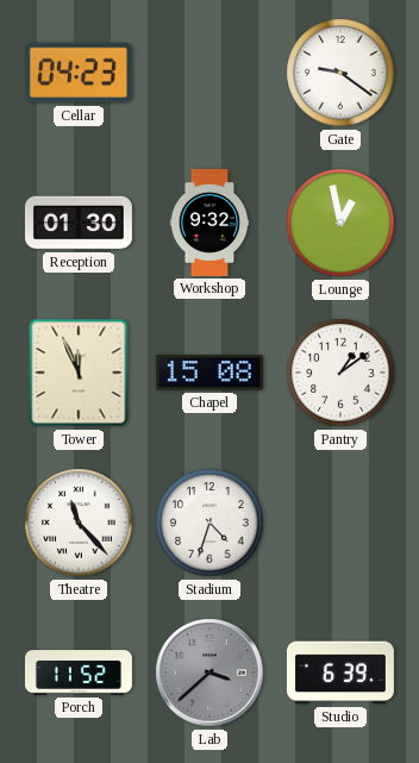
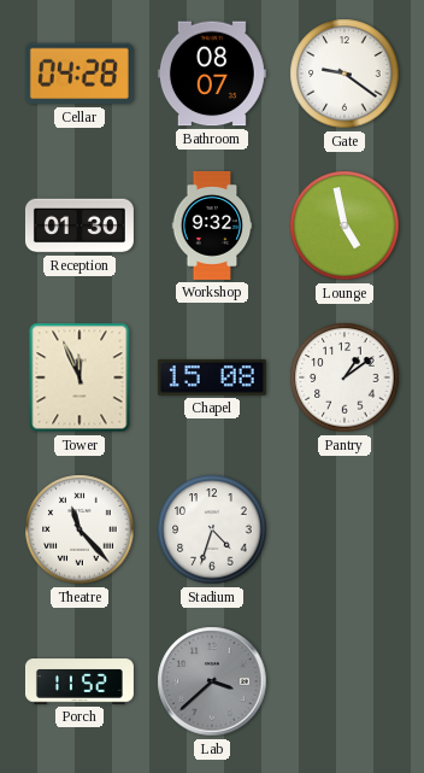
Cellar: 04:23 -> 04:28
Bathroom: none -> 08:07
Lounge: 12:58 -> 4:58
Studio: 6:39 -> none
